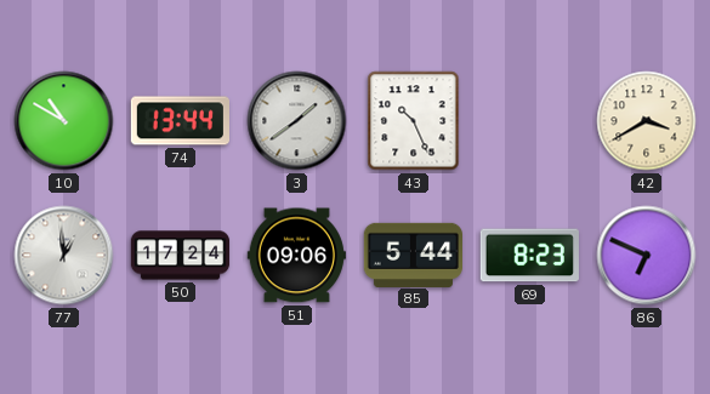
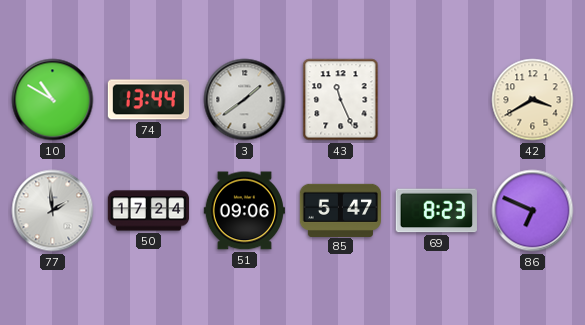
43: 10:26 -> 11:26
77: 12:59 -> 1:59
85: 5:44 -> 5:47
